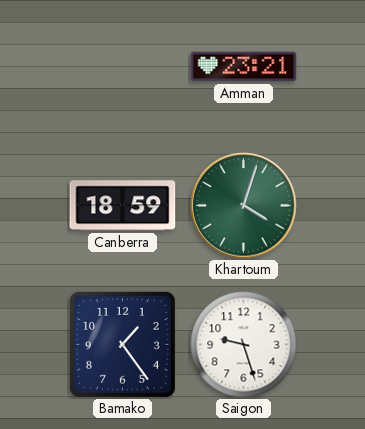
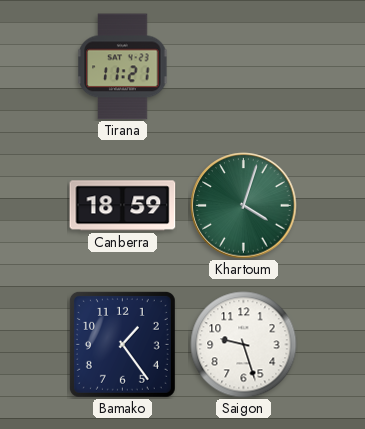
Tirana: none -> 11:21
Amman: 23:21 -> none
